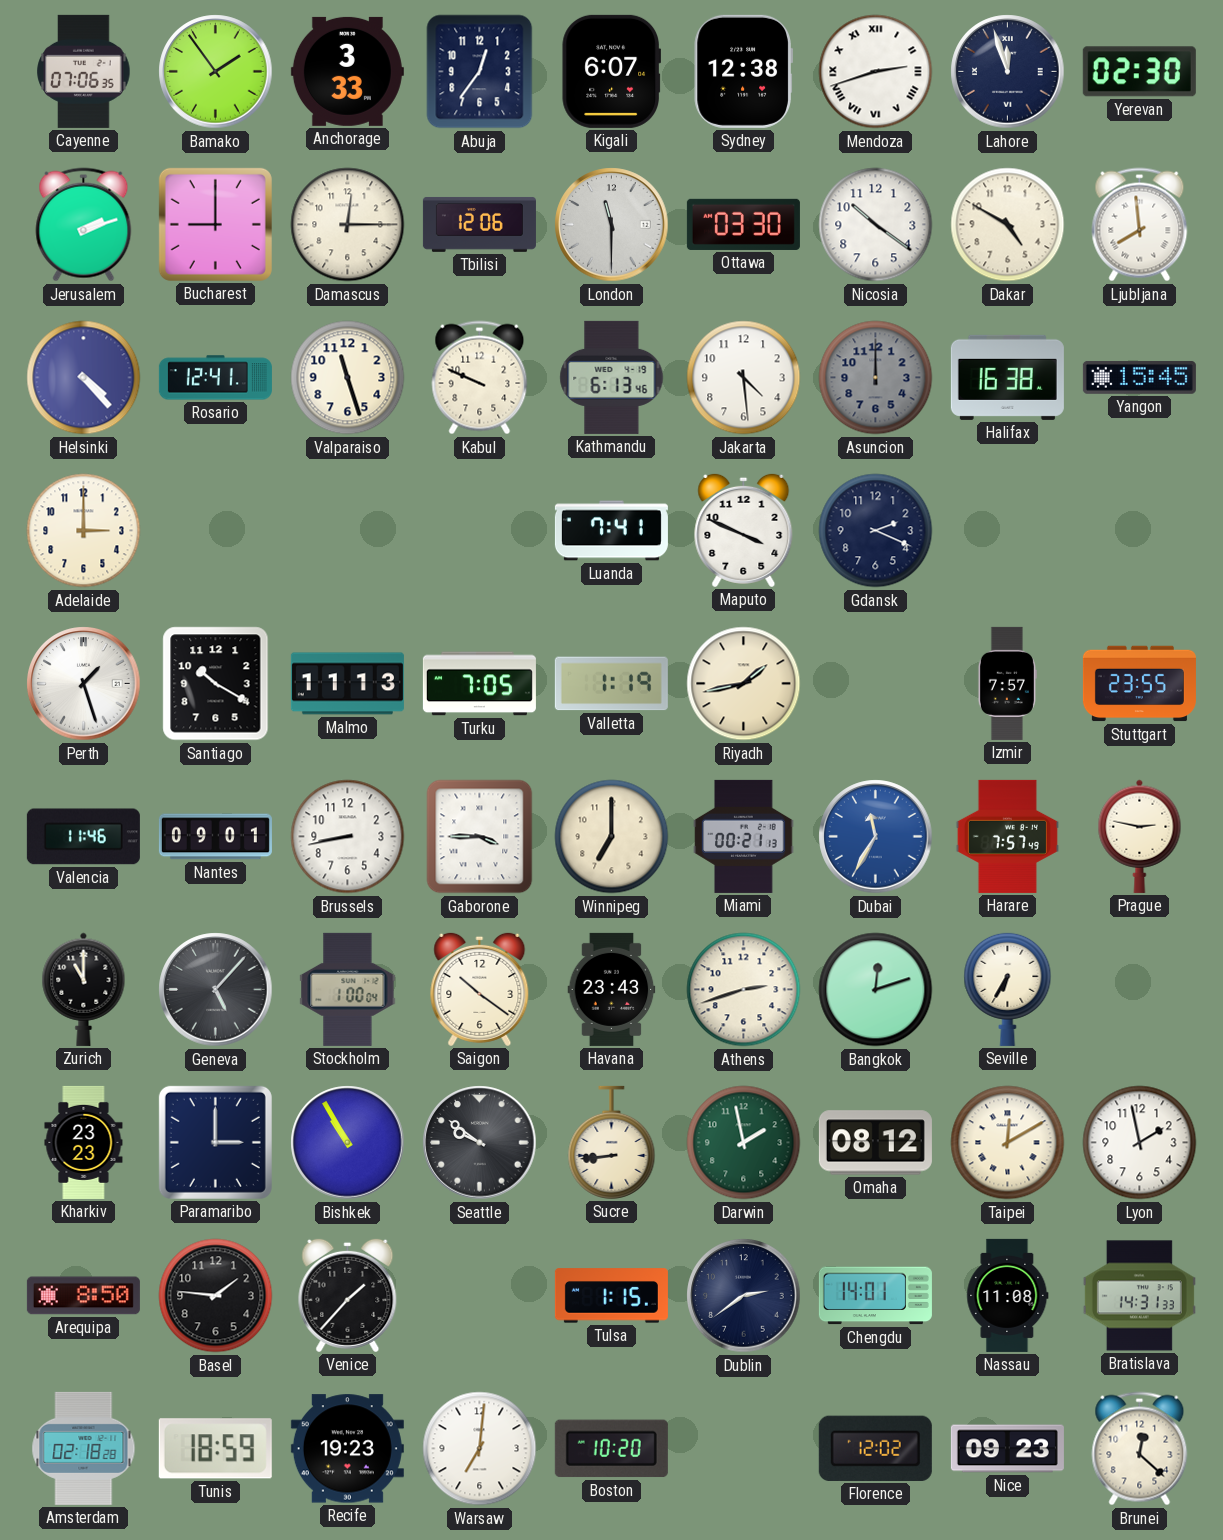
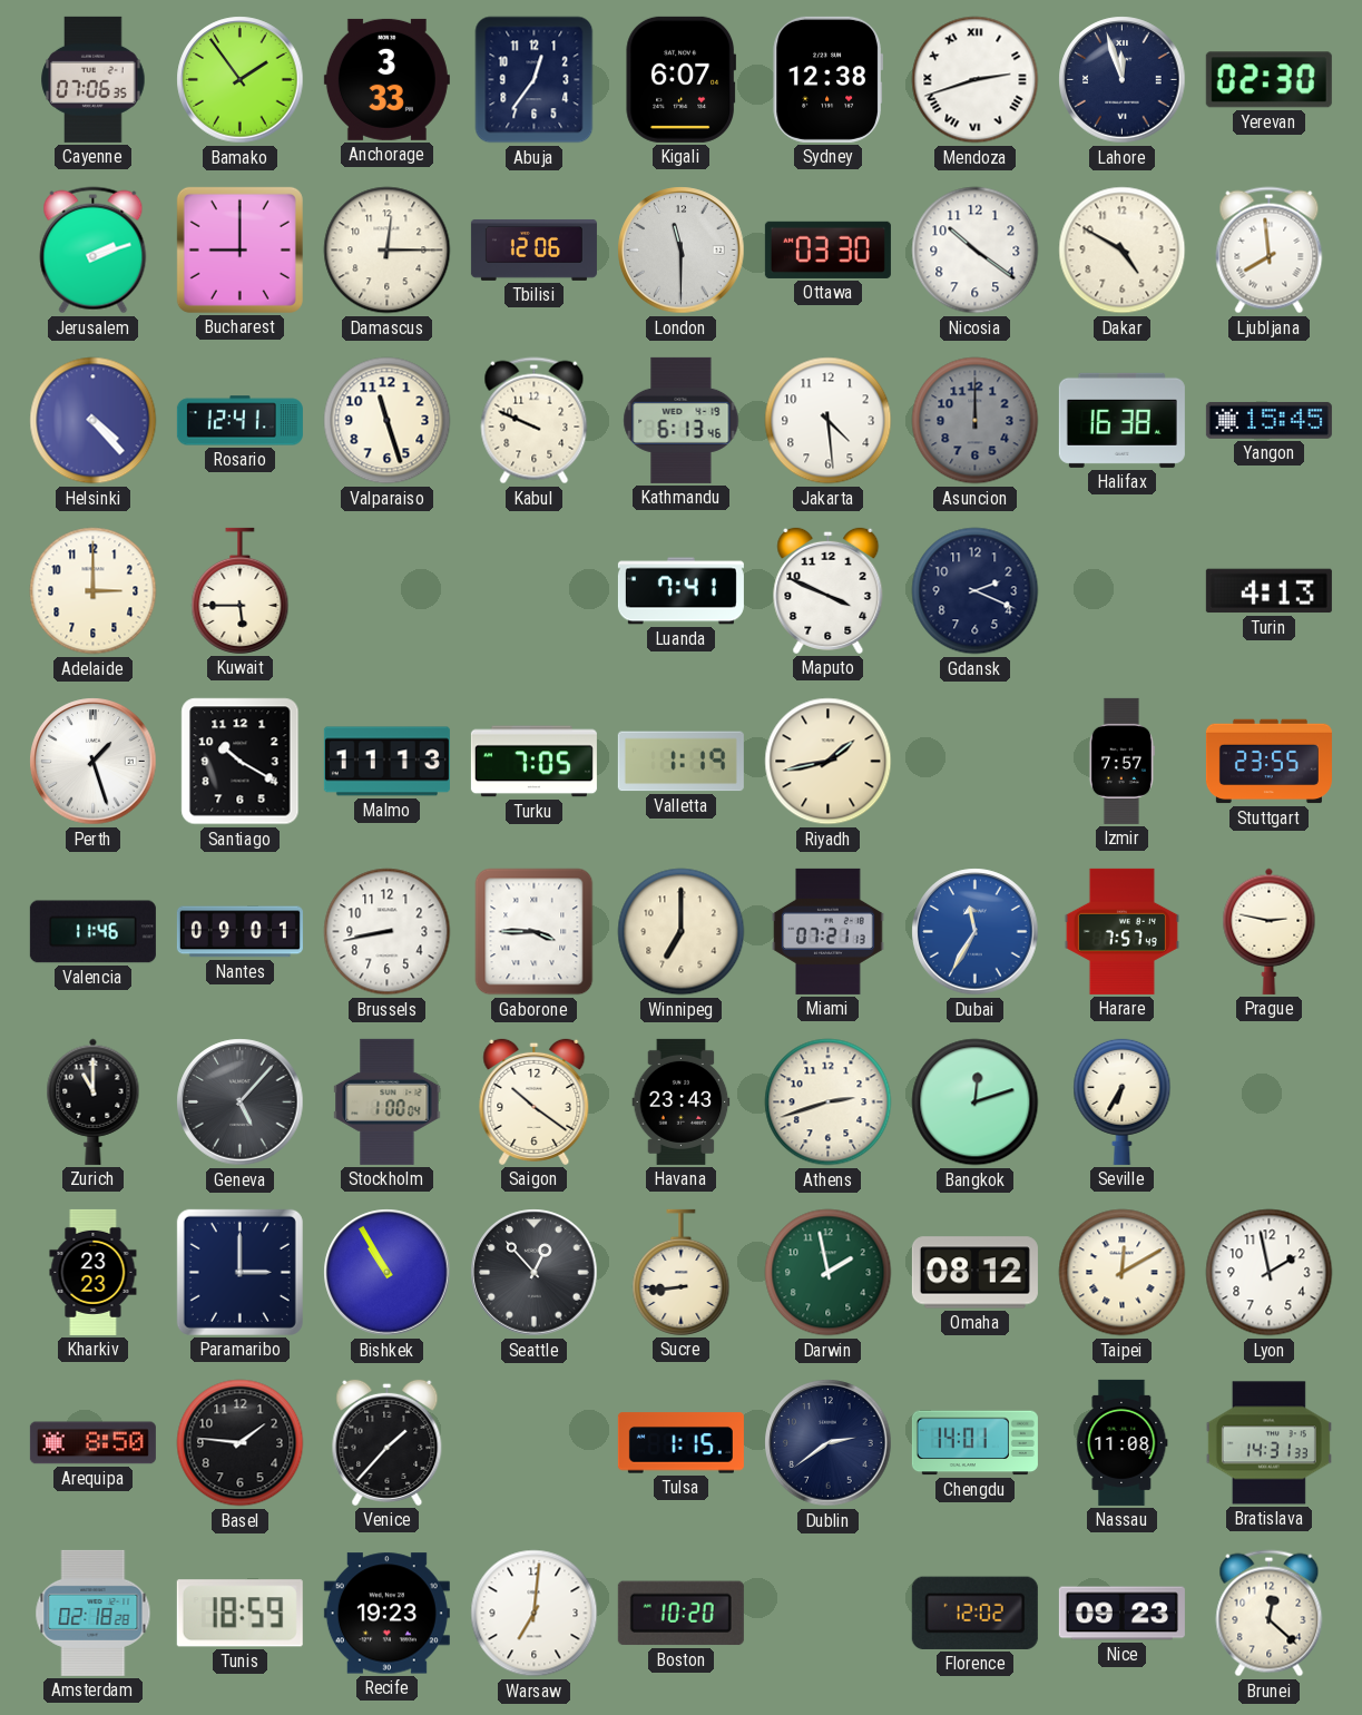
Kuwait: none -> 5:45
Turin: none -> 4:13
Miami: 00:21 -> 07:21
Seattle: 9:51 -> 12:53
